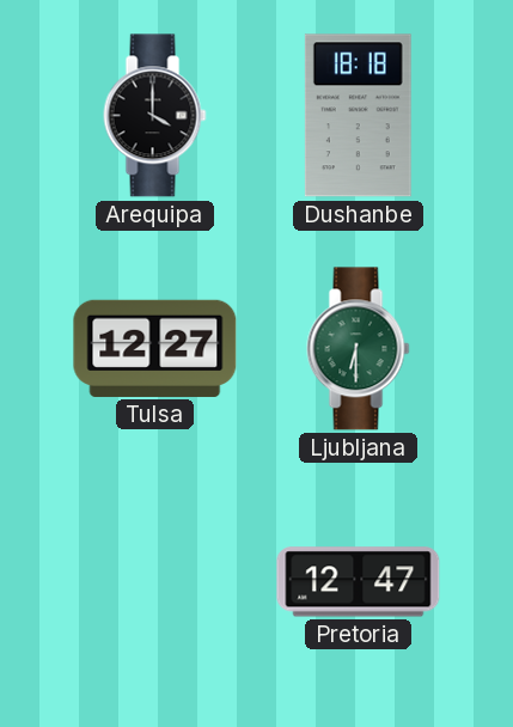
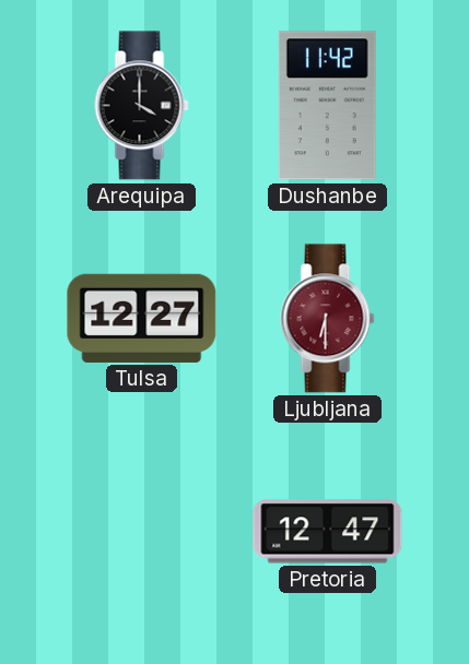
Dushanbe: 18:18 -> 11:42
Ljubljana dial: green -> burgundy
